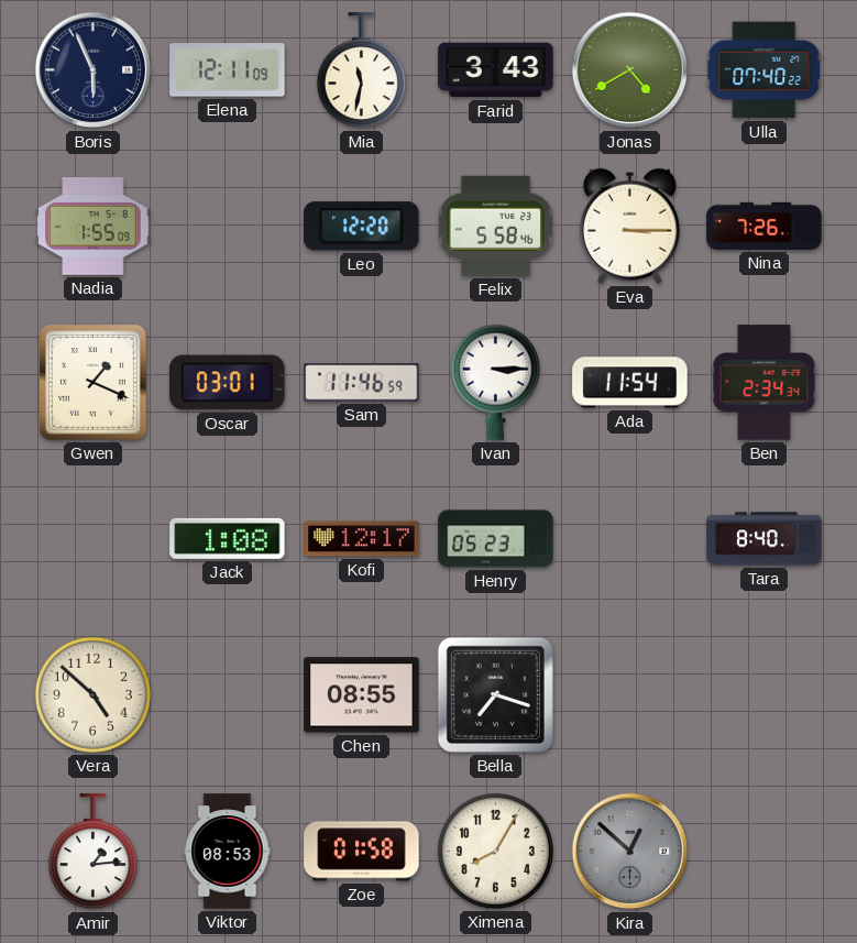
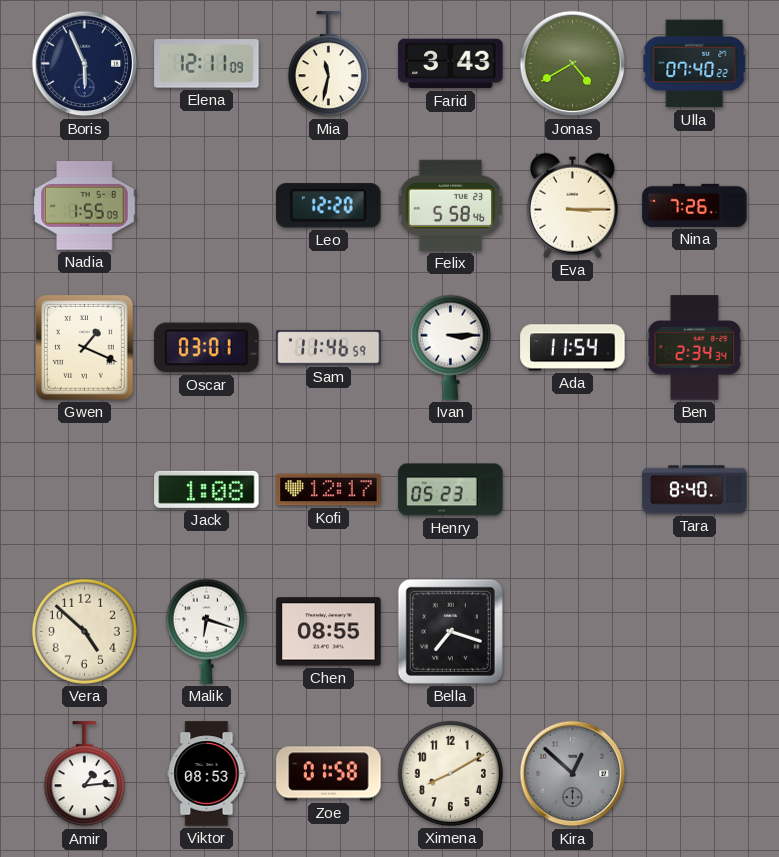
Malik: none -> 6:18
Ximena: 8:05 -> 8:10
